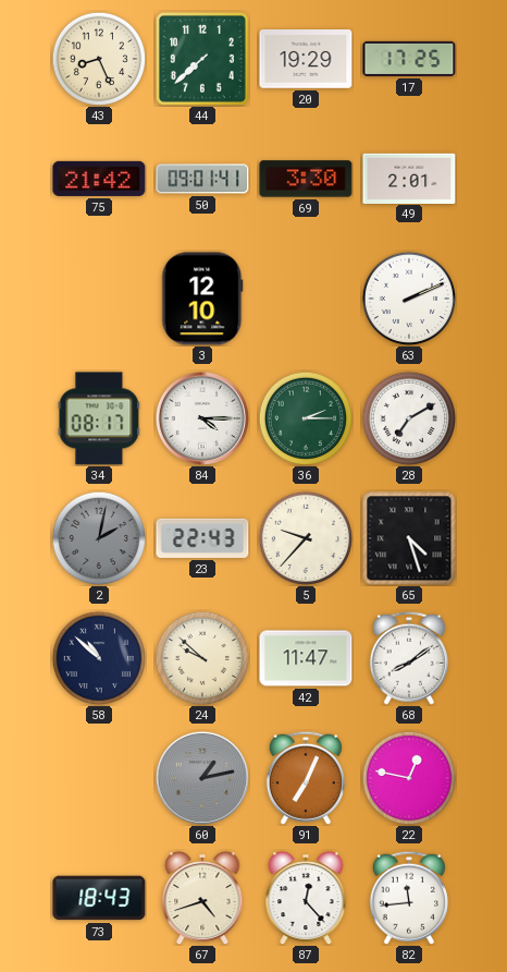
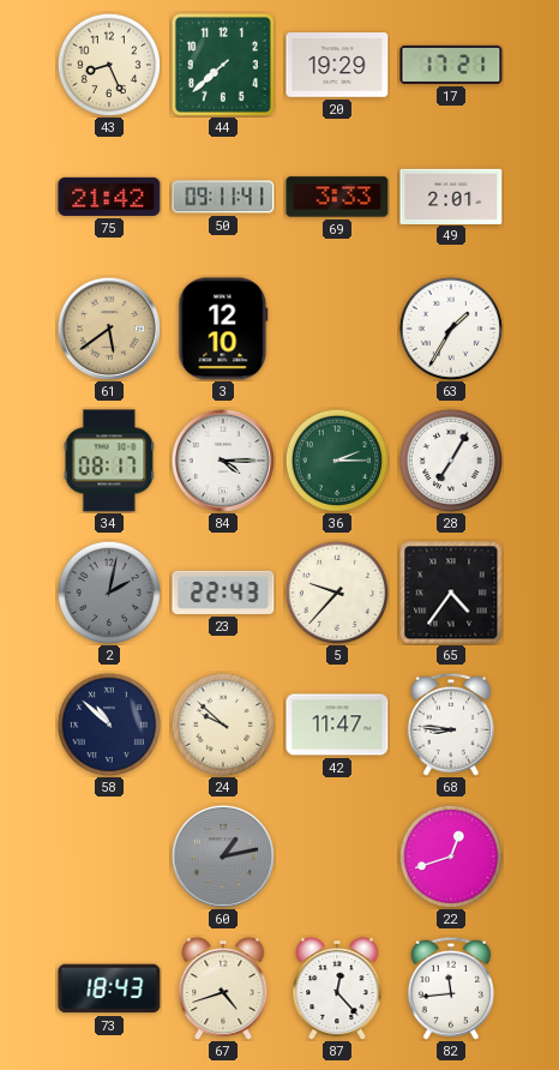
17: 17:25 -> 17:21
50: 09:01 -> 09:11
69: 3:30 -> 3:33
61: none -> 5:39
63: 2:11 -> 1:35
28: 7:10 -> 7:05
65: 4:27 -> 4:36
68: 8:09 -> 8:46
91: 7:04 -> none
22: 12:47 -> 12:42
